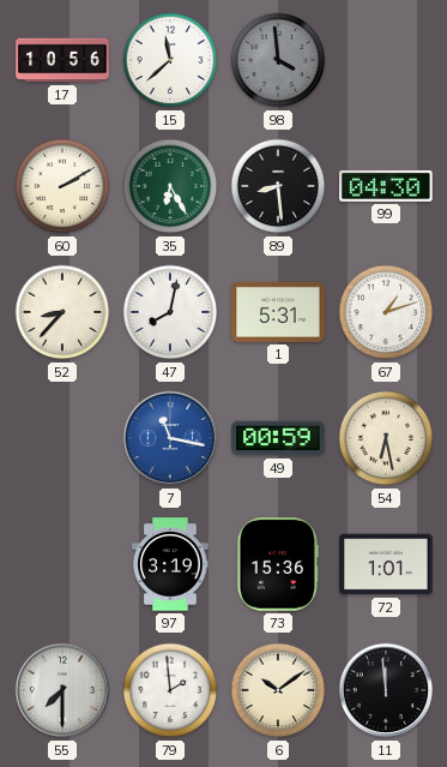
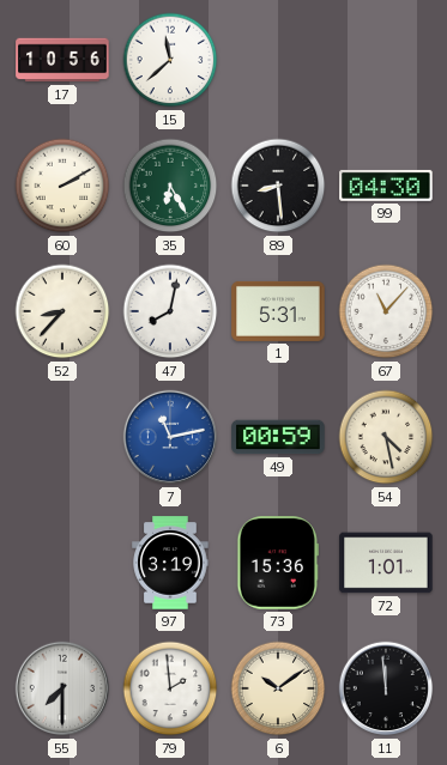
98: 3:59 -> none
67: 1:12 -> 11:07
7: 11:17 -> 11:13
54: 6:28 -> 4:28
